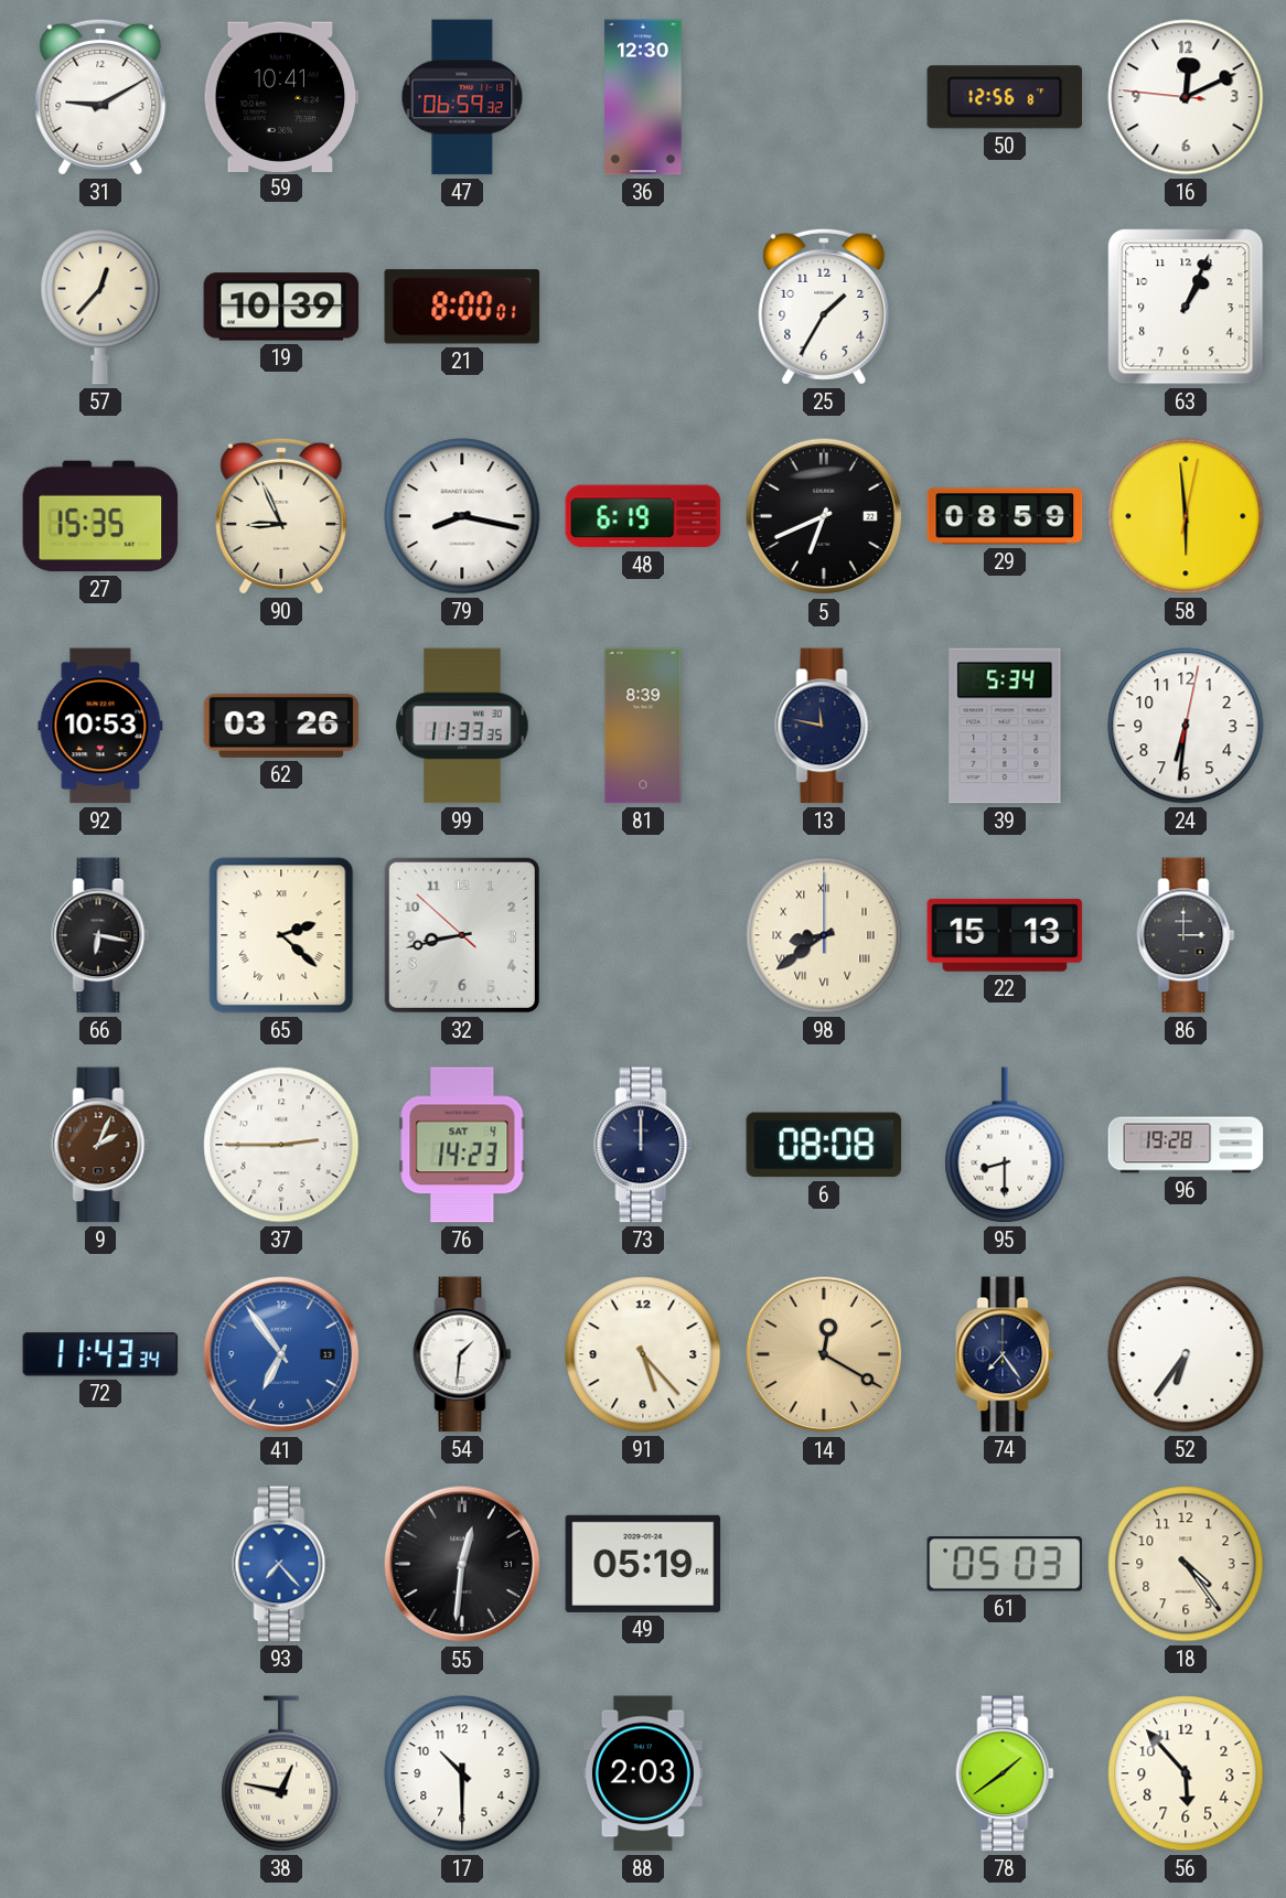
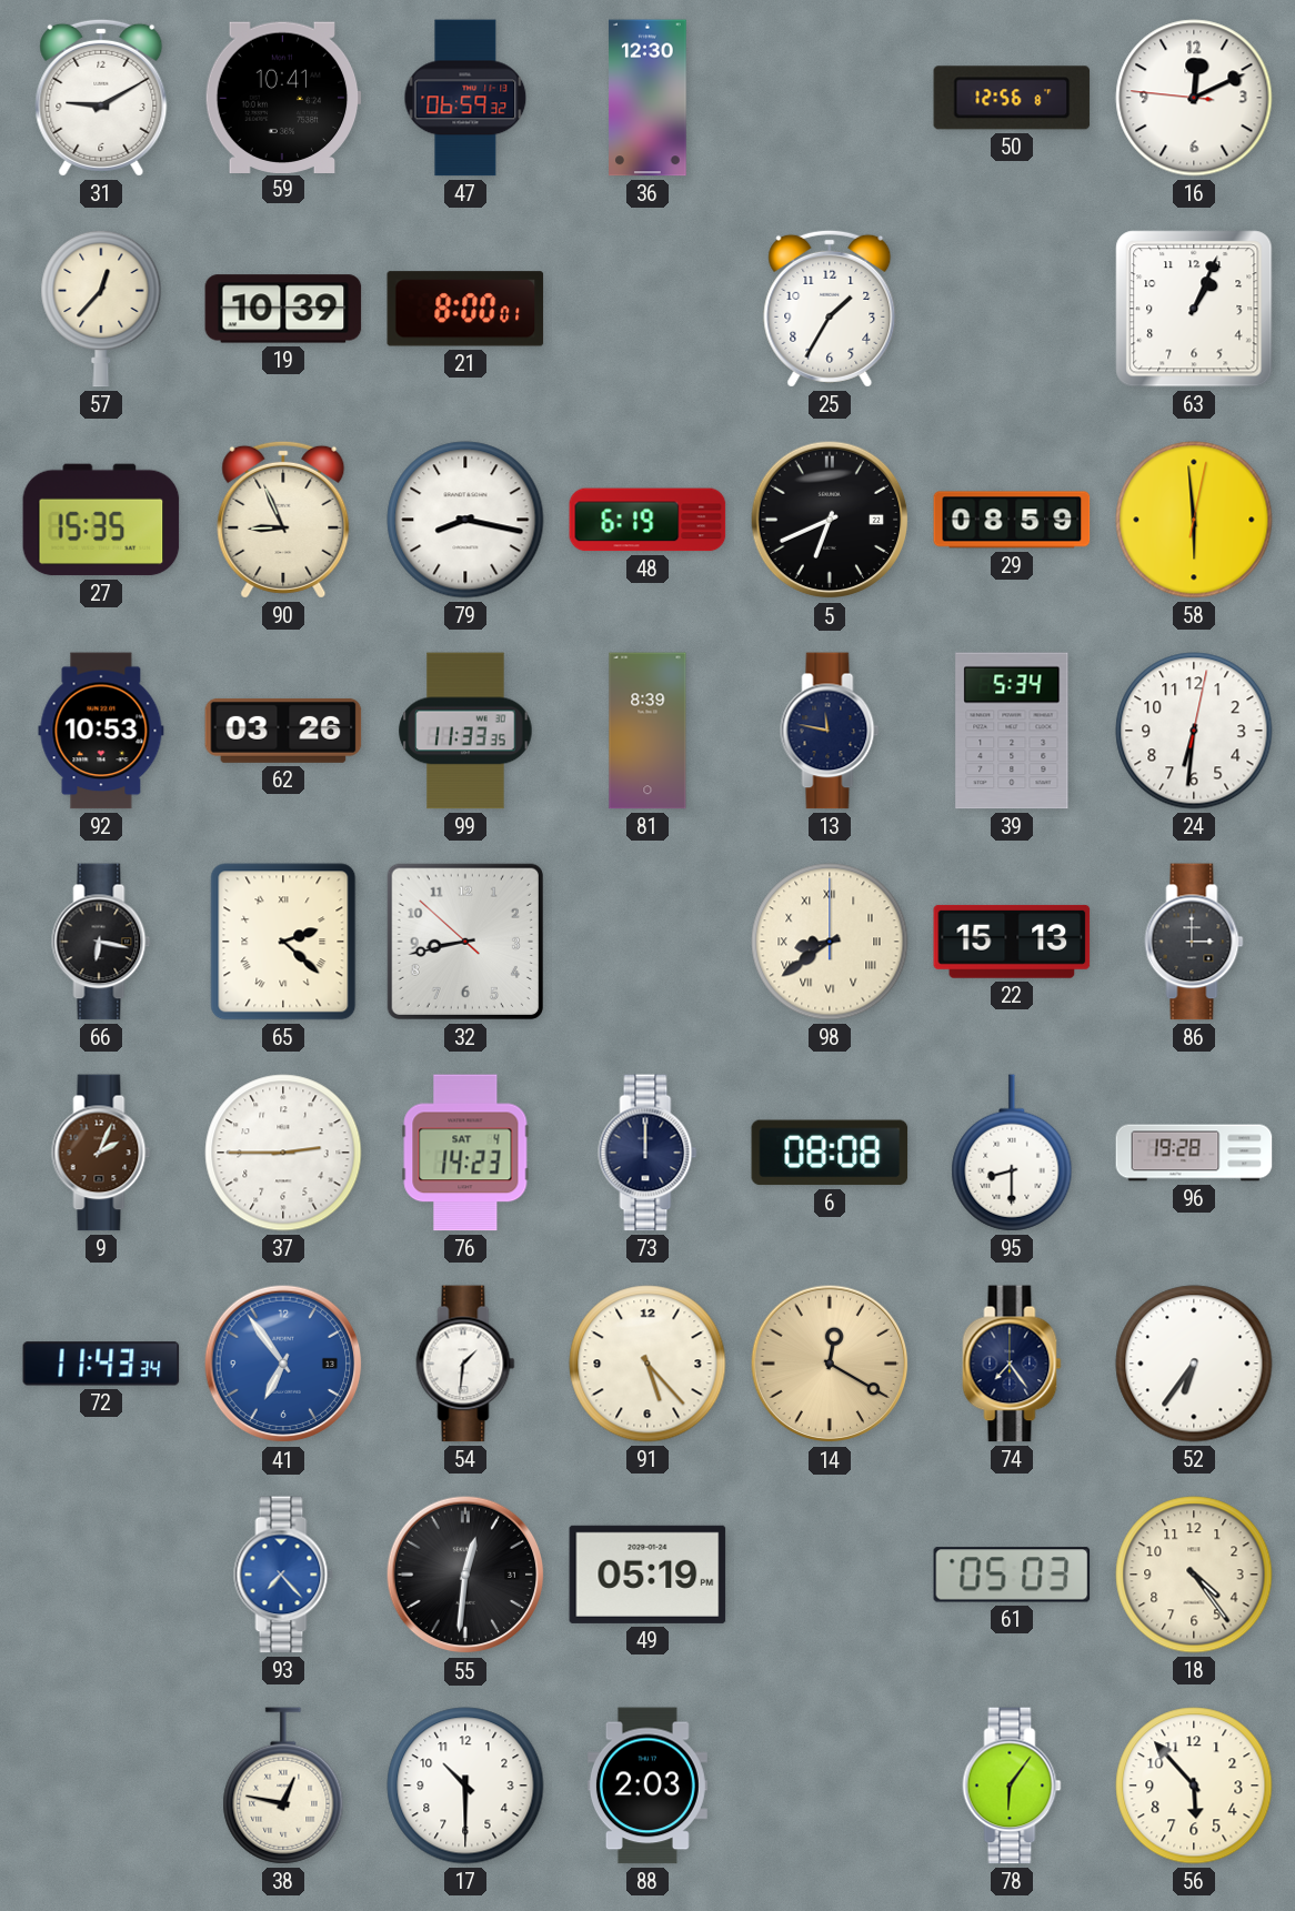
78: 1:39 -> 6:06
